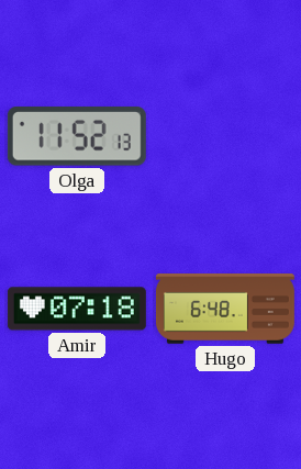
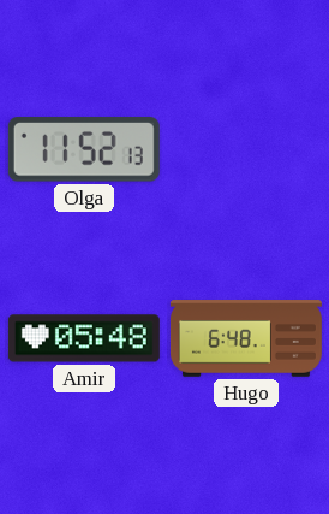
Amir: 07:18 -> 05:48
